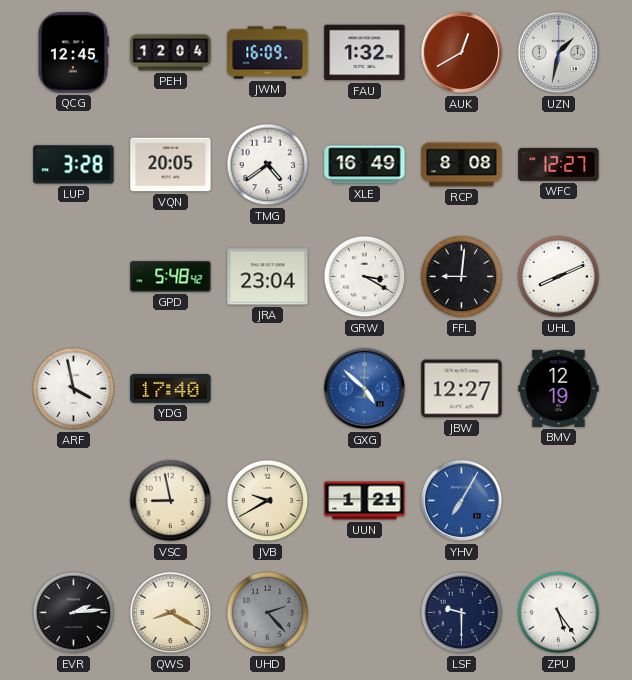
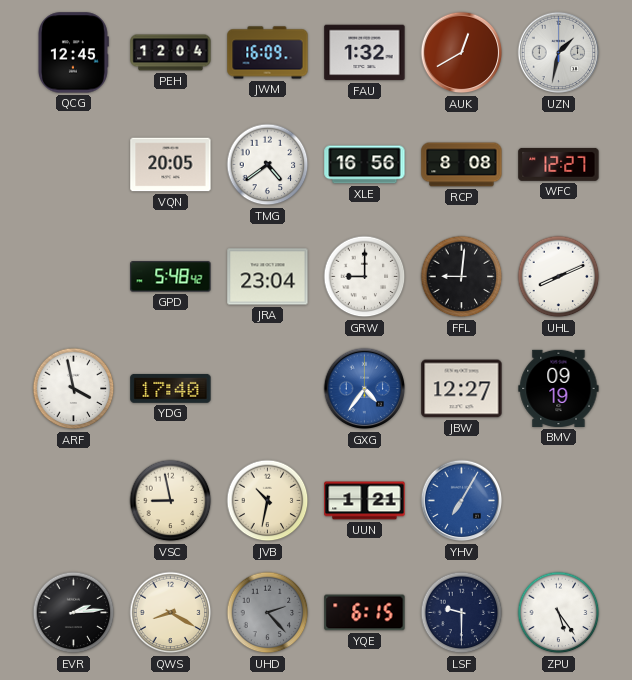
LUP: 3:28 -> none
XLE: 16:49 -> 16:56
GRW: 3:20 -> 9:00
GXG: 4:52 -> 4:36
BMV: 12:19 -> 09:19
JVB: 9:40 -> 10:32
YQE: none -> 6:15
